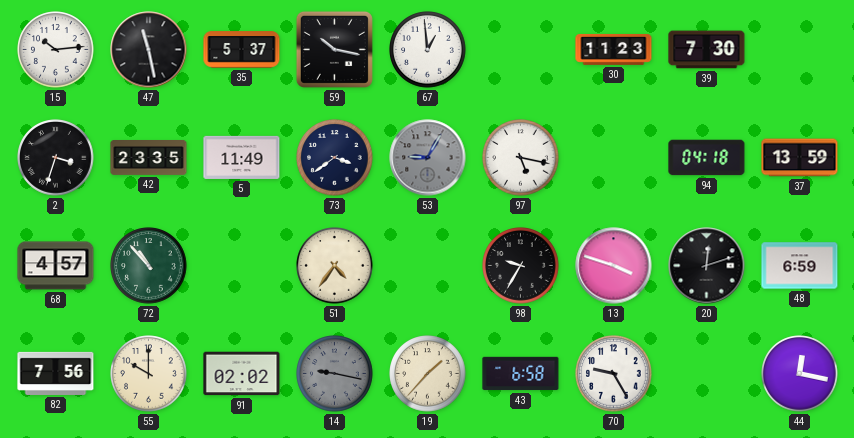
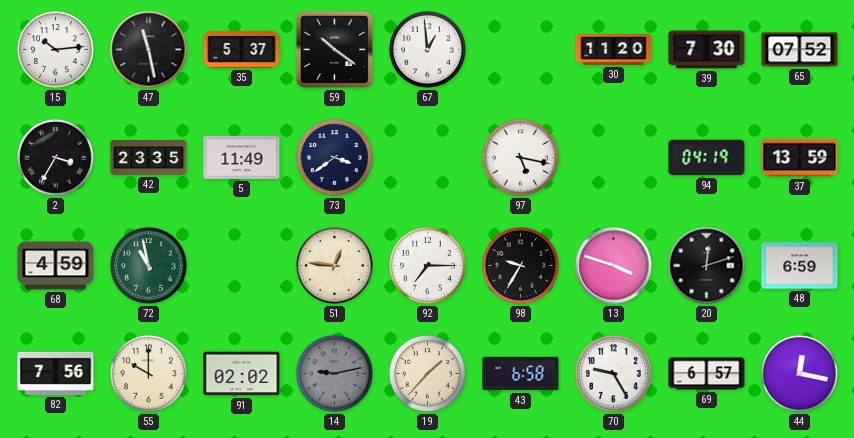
59: 10:17 -> 10:21
30: 11:23 -> 11:20
65: none -> 07:52
2: 3:33 -> 3:35
53: 9:05 -> none
94: 04:18 -> 04:19
68: 4:57 -> 4:59
72: 10:53 -> 10:58
51: 4:36 -> 12:46
92: none -> 7:15
14: 9:17 -> 9:13
69: none -> 6:57
